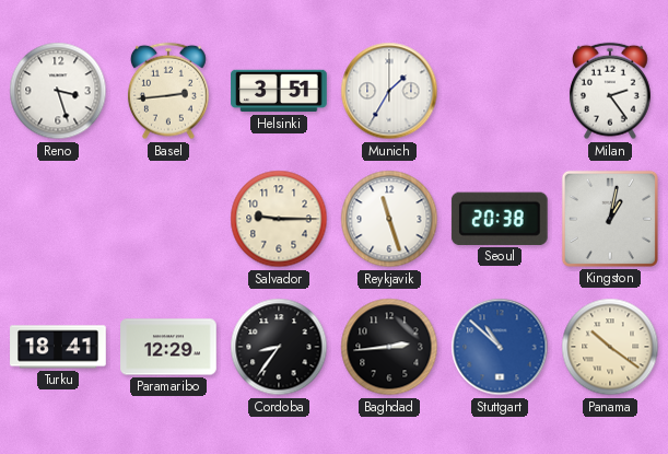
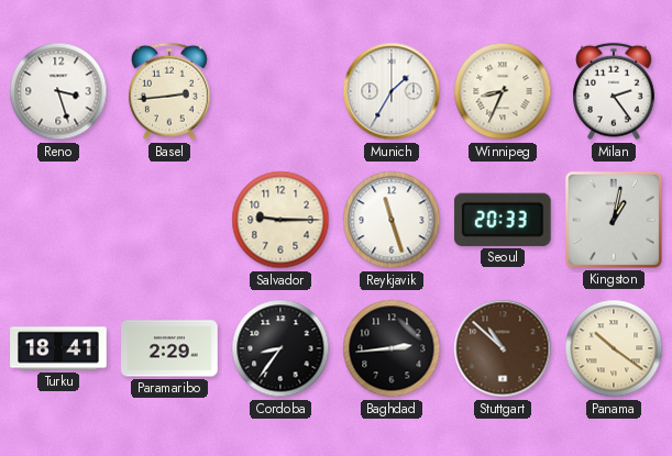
Helsinki: 3:51 -> none
Winnipeg: none -> 8:34
Seoul: 20:38 -> 20:33
Paramaribo: 12:29 -> 2:29
Stuttgart dial: blue -> brown
